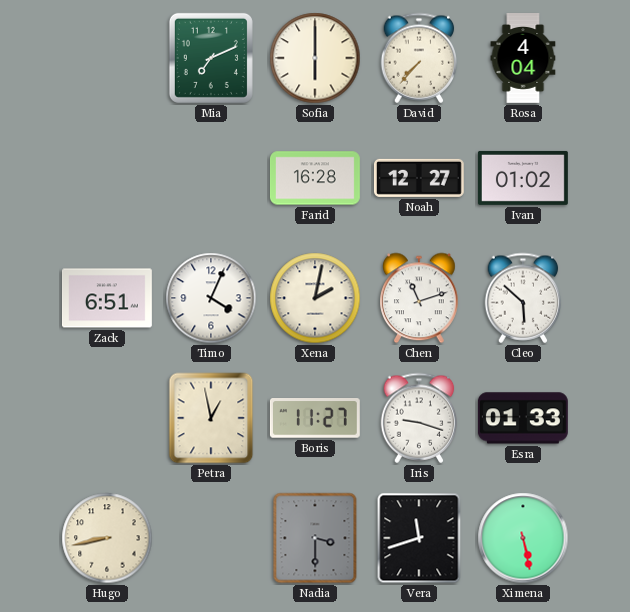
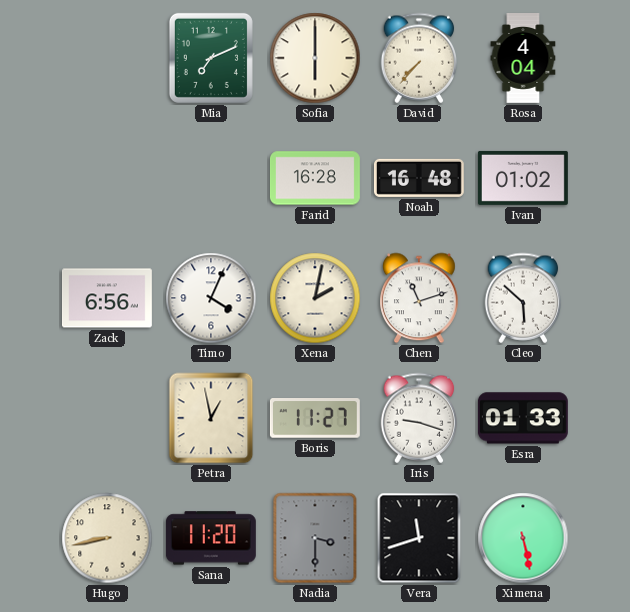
Noah: 12:27 -> 16:48
Zack: 6:51 -> 6:56
Sana: none -> 11:20
